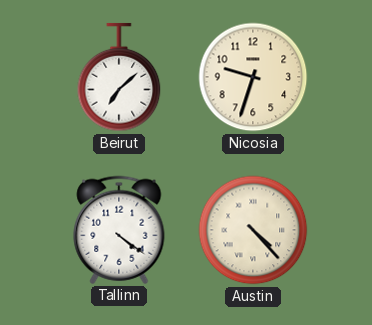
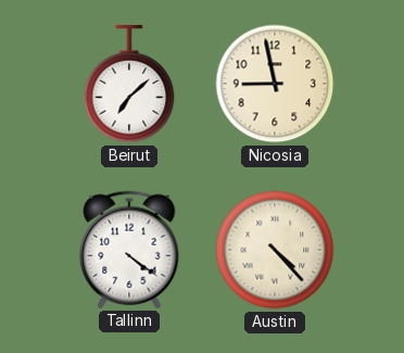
Nicosia: 9:33 -> 8:58
